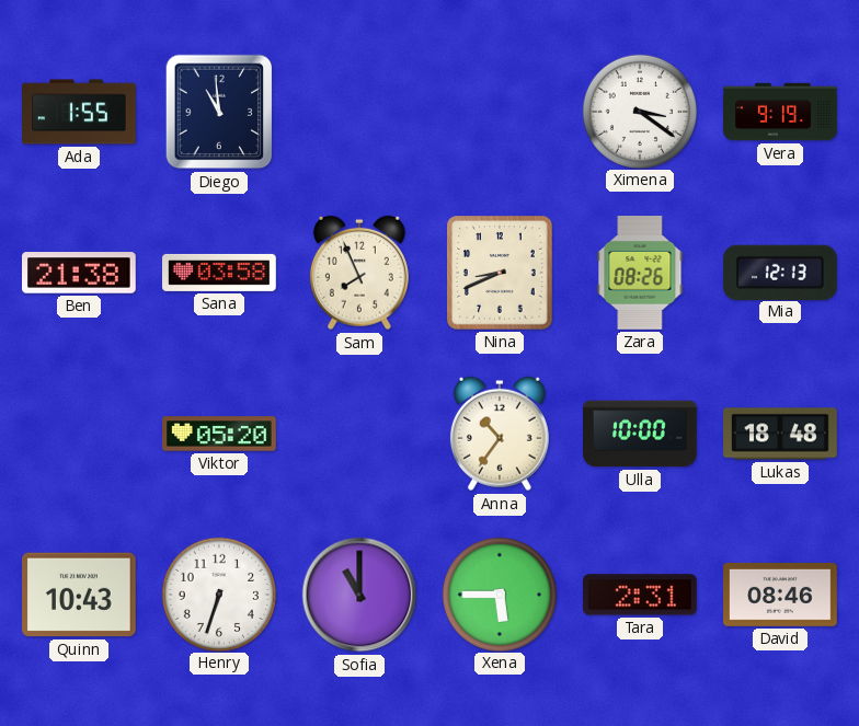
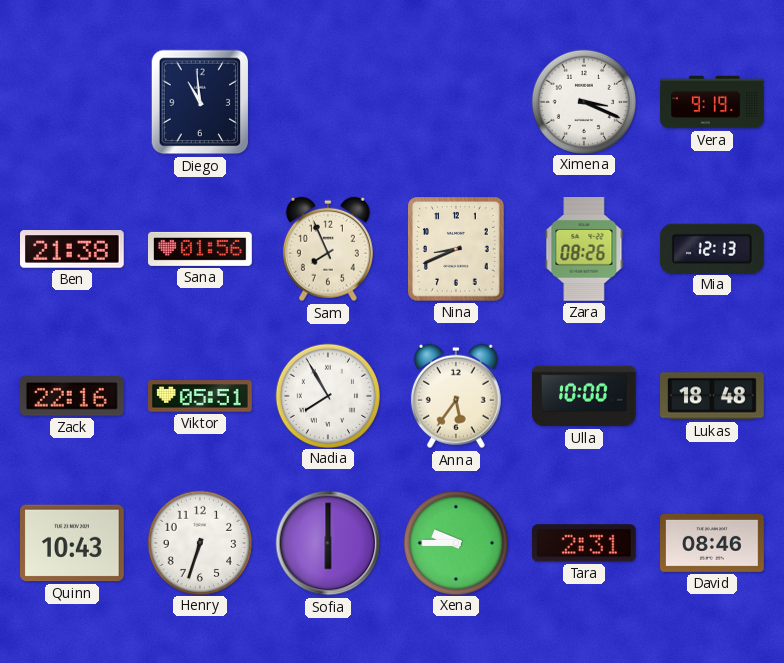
Ada: 1:55 -> none
Ximena: 3:21 -> 3:19
Sana: 03:58 -> 01:56
Zack: none -> 22:16
Viktor: 05:20 -> 05:51
Nadia: none -> 7:55
Anna: 10:36 -> 5:36
Sofia: 11:00 -> 6:00
Xena: 5:45 -> 9:45
